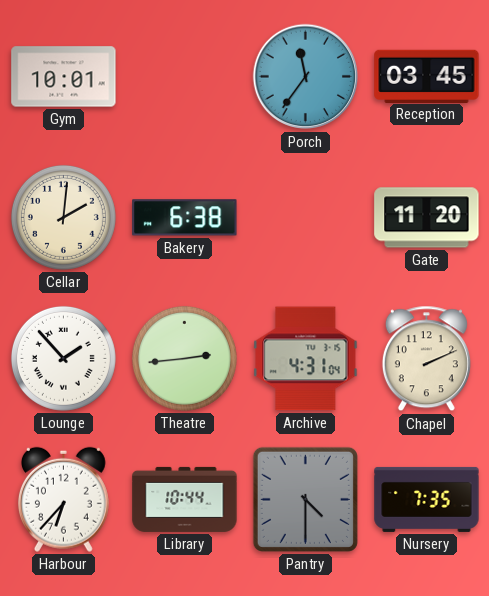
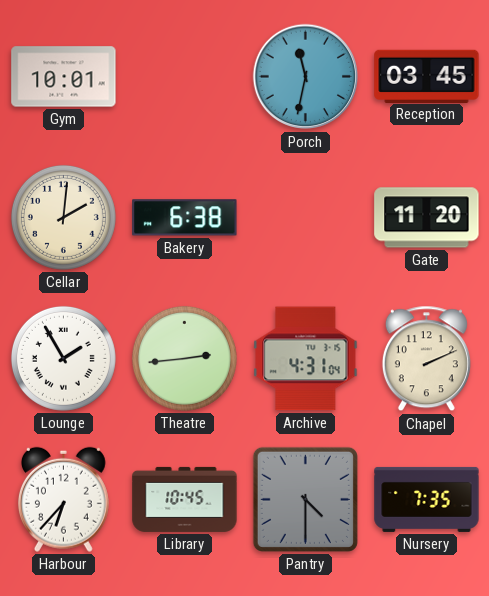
Porch: 11:36 -> 11:32
Lounge: 1:53 -> 1:55
Library: 10:44 -> 10:45
